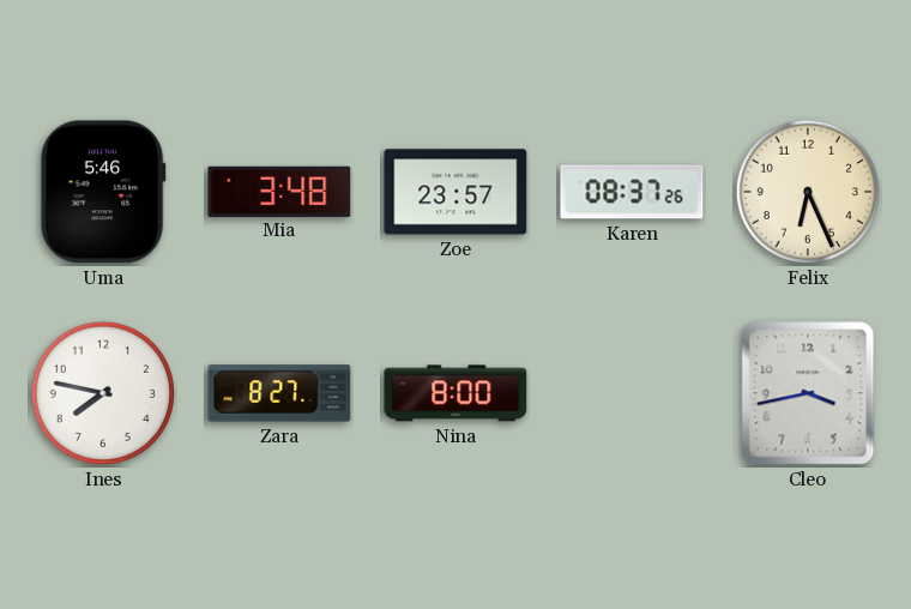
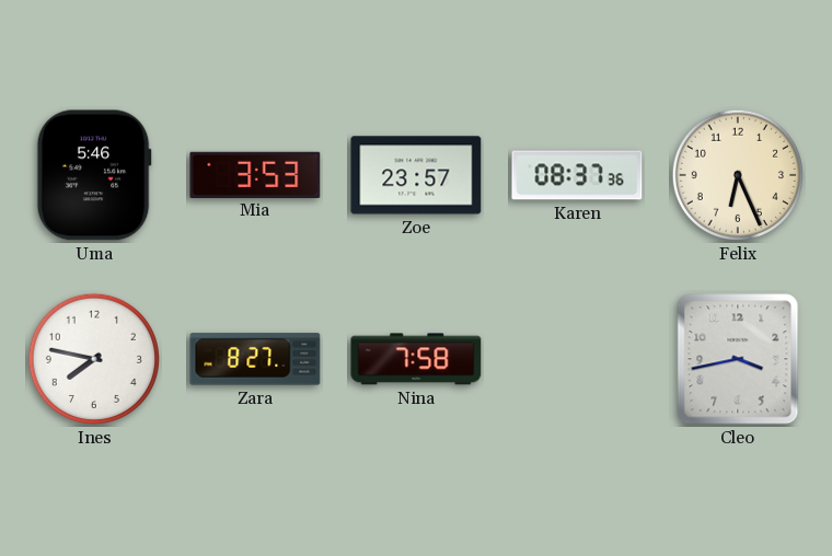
Mia: 3:48 -> 3:53
Karen: 08:37:26 -> 08:37:36
Nina: 8:00 -> 7:58
